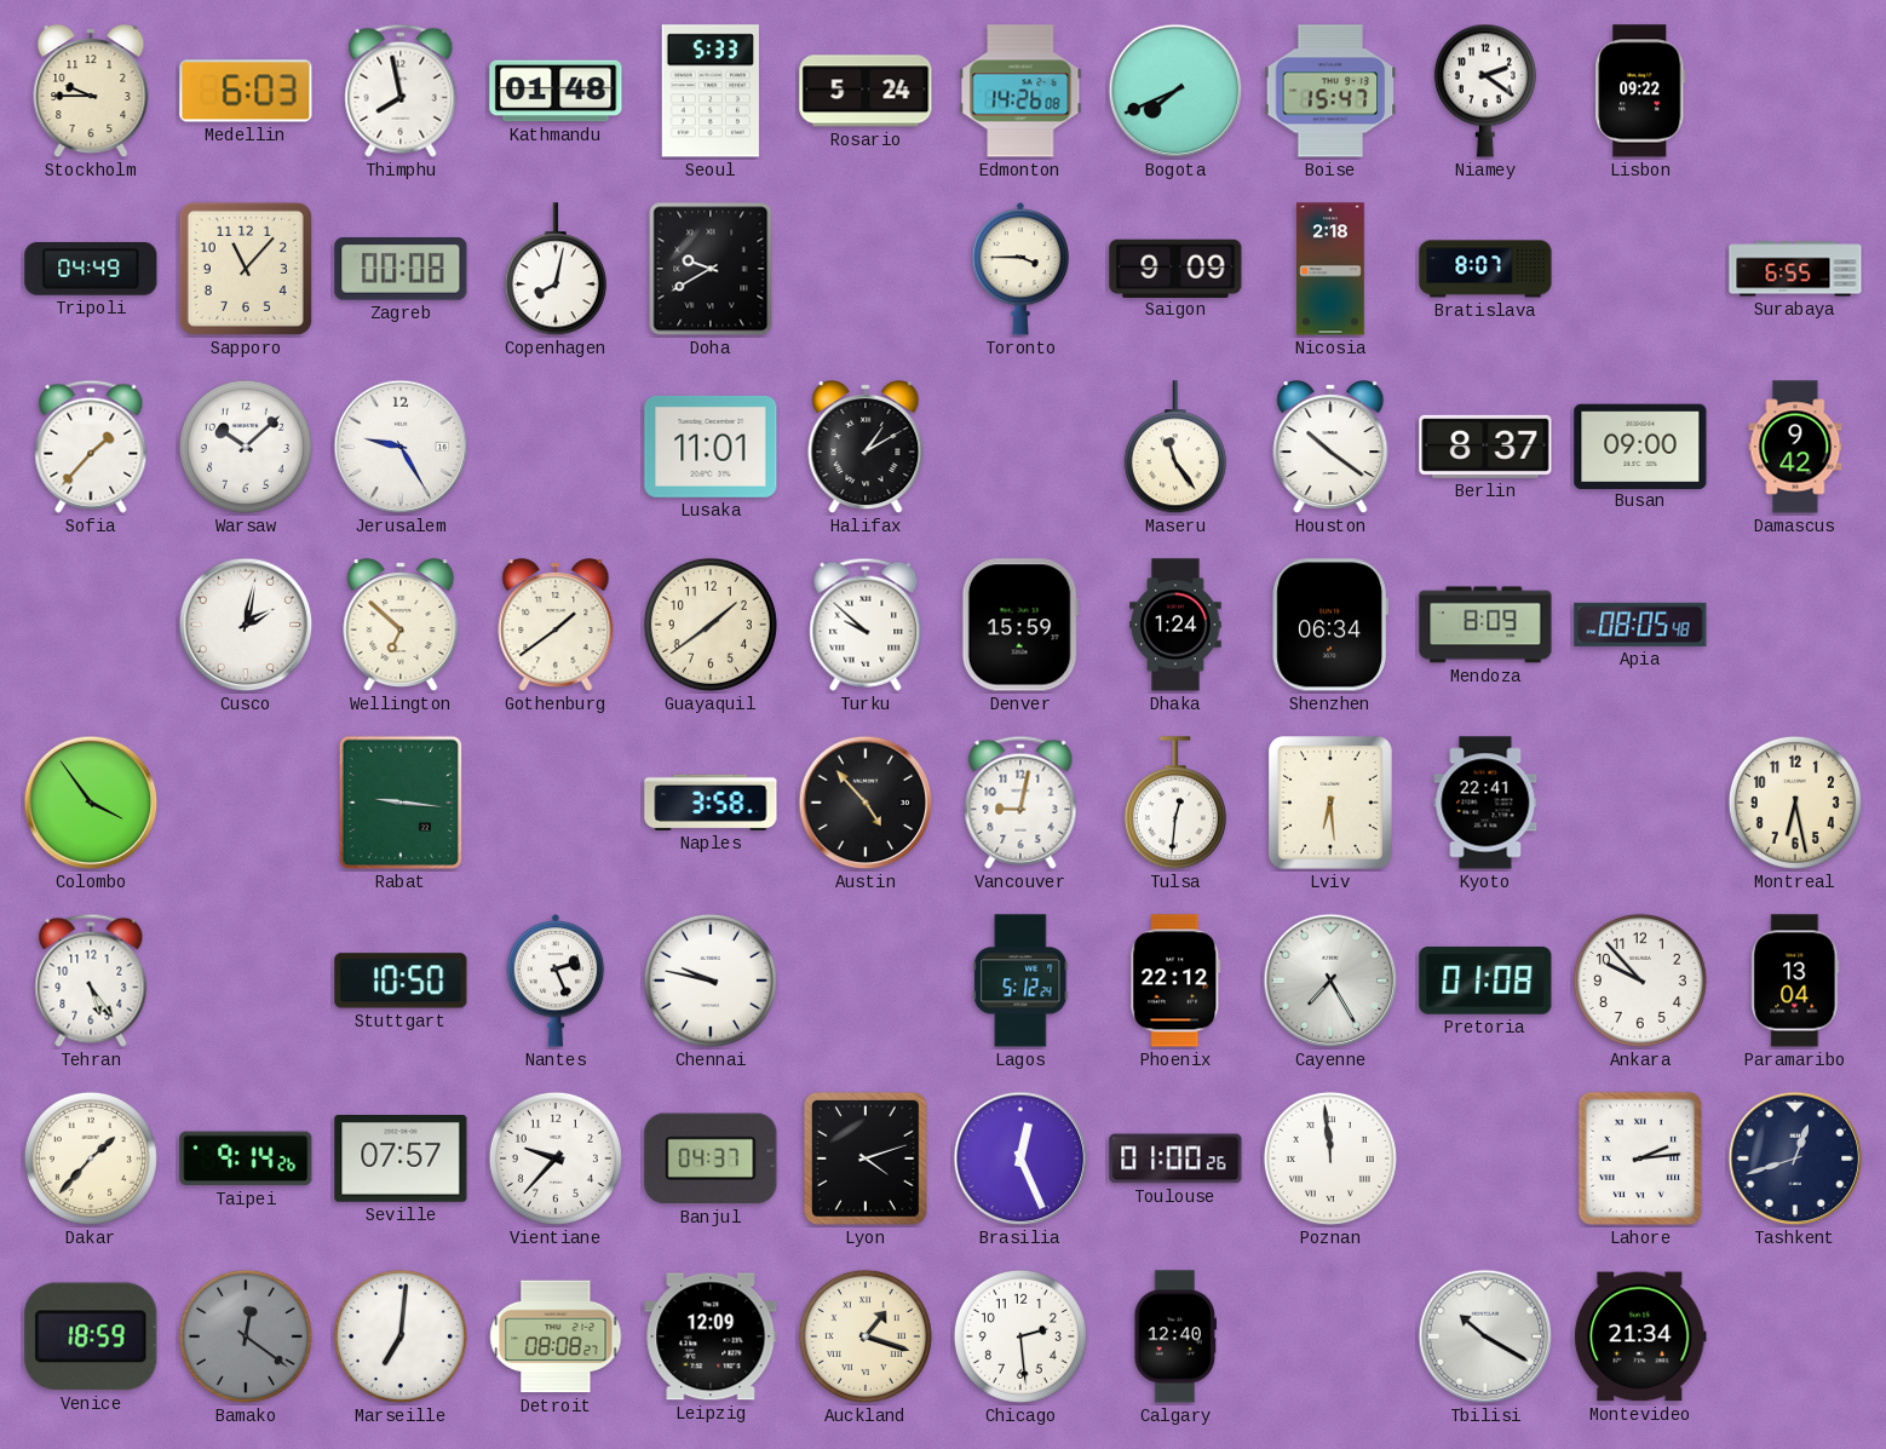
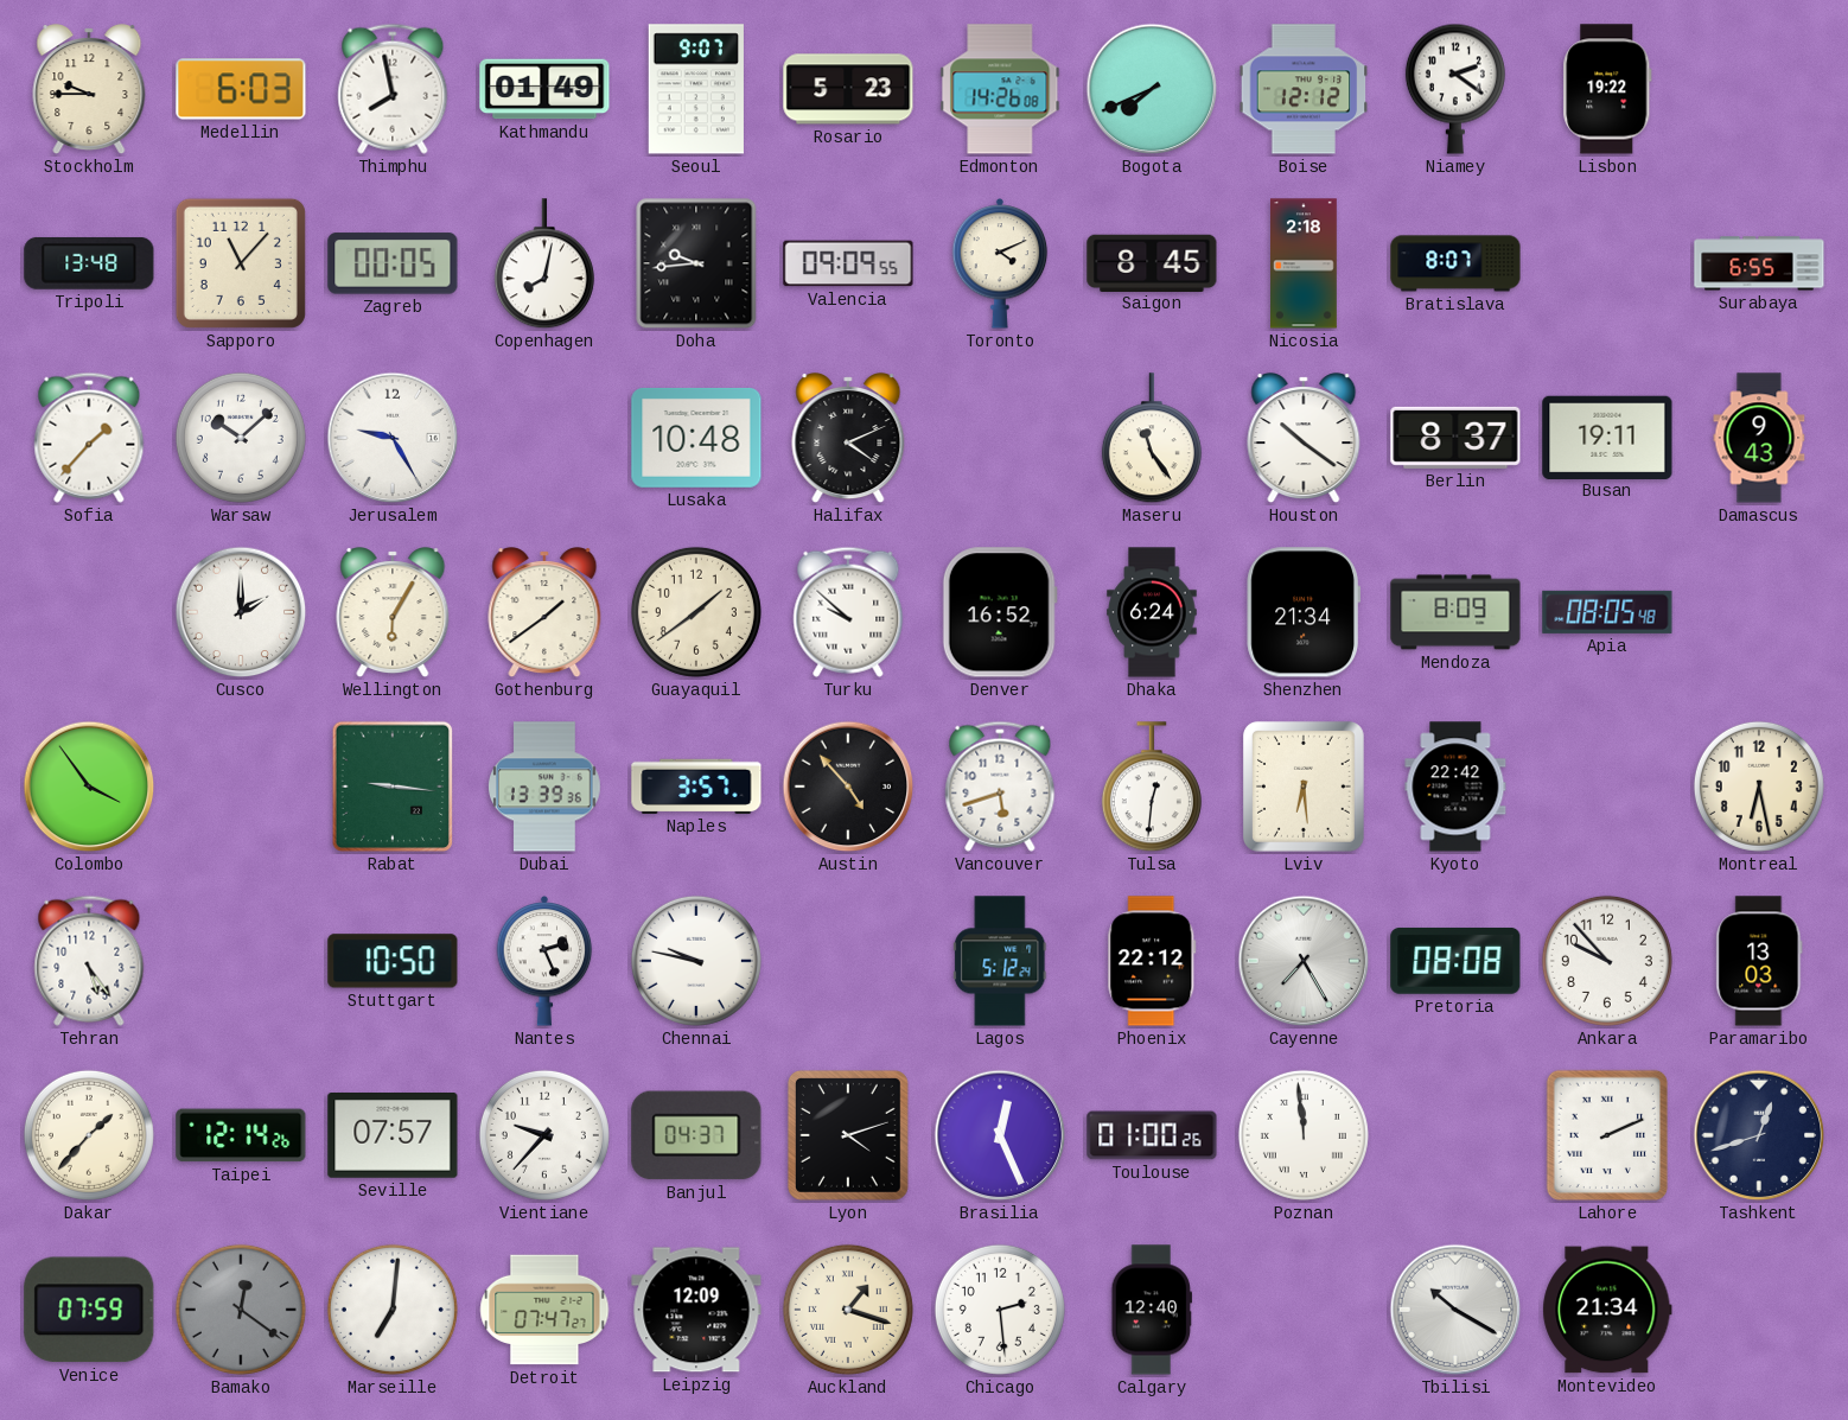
Kathmandu: 01:48 -> 01:49
Seoul: 5:33 -> 9:07
Rosario: 5:24 -> 5:23
Boise: 15:47 -> 12:12
Lisbon: 09:22 -> 19:22
Tripoli: 04:49 -> 13:48
Zagreb: 00:08 -> 00:05
Doha: 9:40 -> 9:44
Valencia: none -> 09:09
Toronto: 3:45 -> 4:11
Saigon: 9:09 -> 8:45
Lusaka: 11:01 -> 10:48
Halifax: 1:10 -> 4:11
Busan: 09:00 -> 19:11
Damascus: 9:42 -> 9:43
Cusco: 2:02 -> 2:00
Wellington: 6:52 -> 6:05
Denver: 15:59 -> 16:52
Dhaka: 1:24 -> 6:24
Shenzhen: 06:34 -> 21:34
Dubai: none -> 13:39
Naples: 3:58 -> 3:57
Vancouver: 9:02 -> 5:42
Kyoto: 22:41 -> 22:42
Pretoria: 01:08 -> 08:08
Paramaribo: 13:04 -> 13:03
Taipei: 9:14 -> 12:14
Lahore: 2:14 -> 2:11
Venice: 18:59 -> 07:59
Detroit: 08:08 -> 07:47
